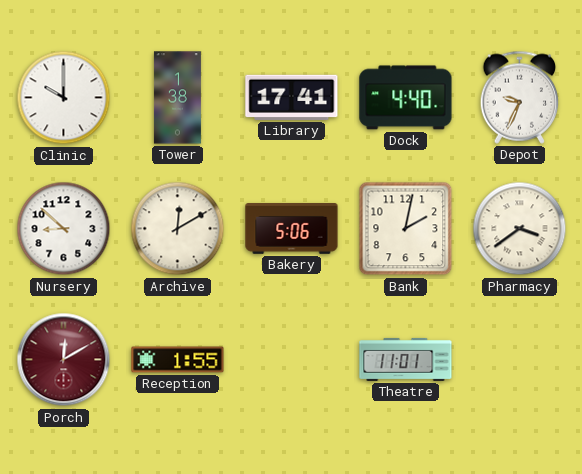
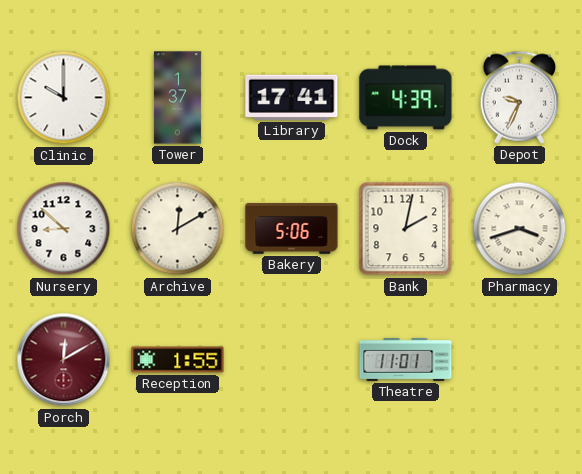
Tower: 1:38 -> 1:37
Dock: 4:40 -> 4:39
Pharmacy: 3:39 -> 3:42
